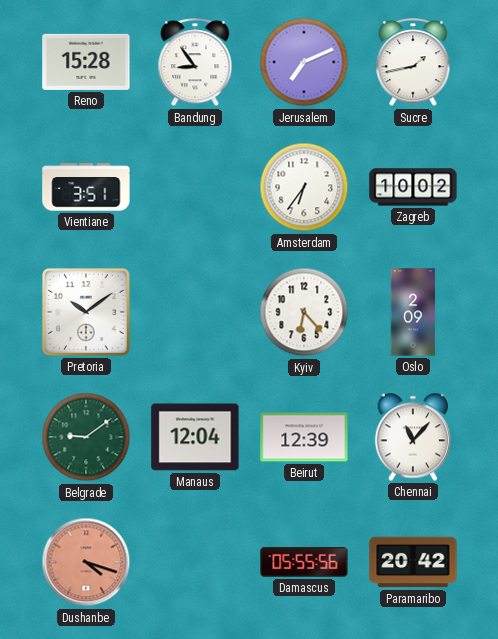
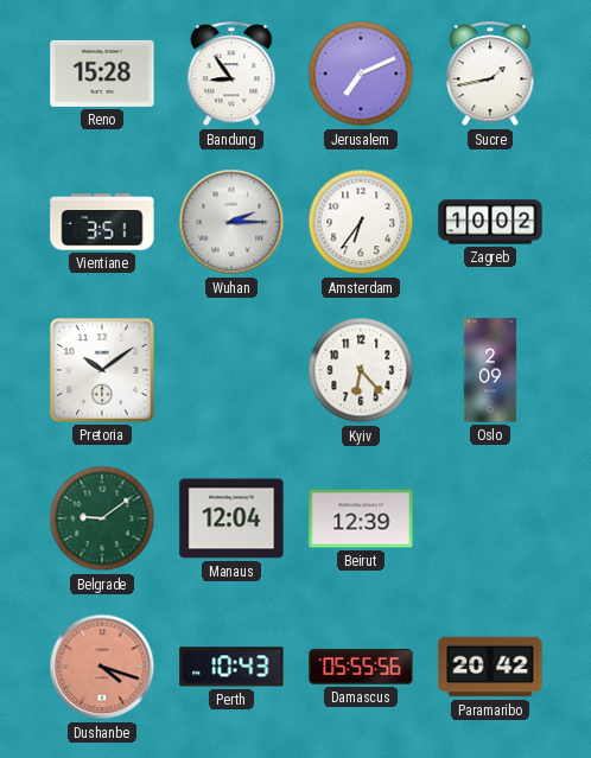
Wuhan: none -> 2:15
Chennai: 11:07 -> none
Perth: none -> 10:43
